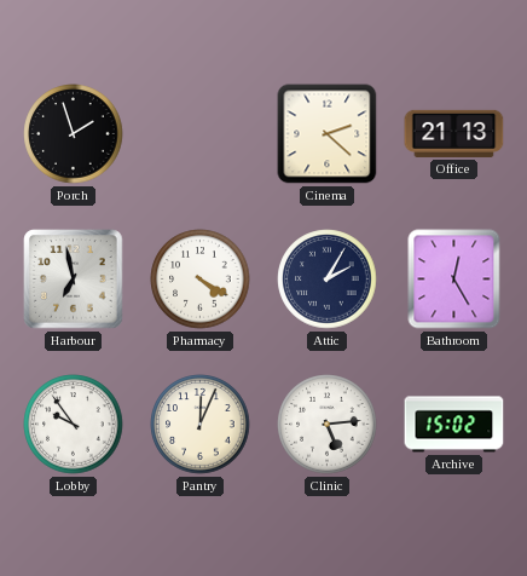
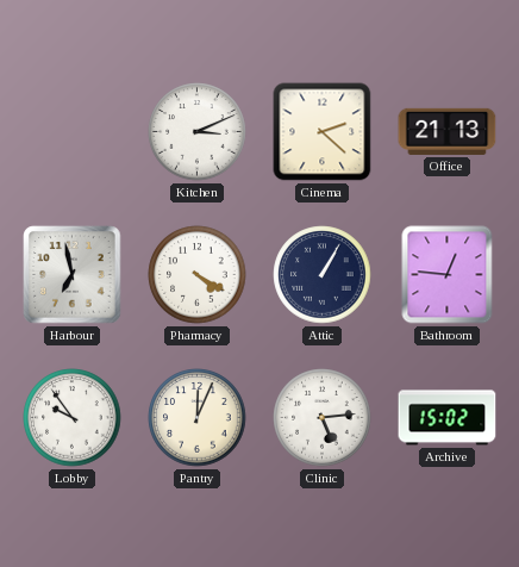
Porch: 1:57 -> none
Kitchen: none -> 3:11
Attic: 2:05 -> 1:05
Bathroom: 12:25 -> 12:46
